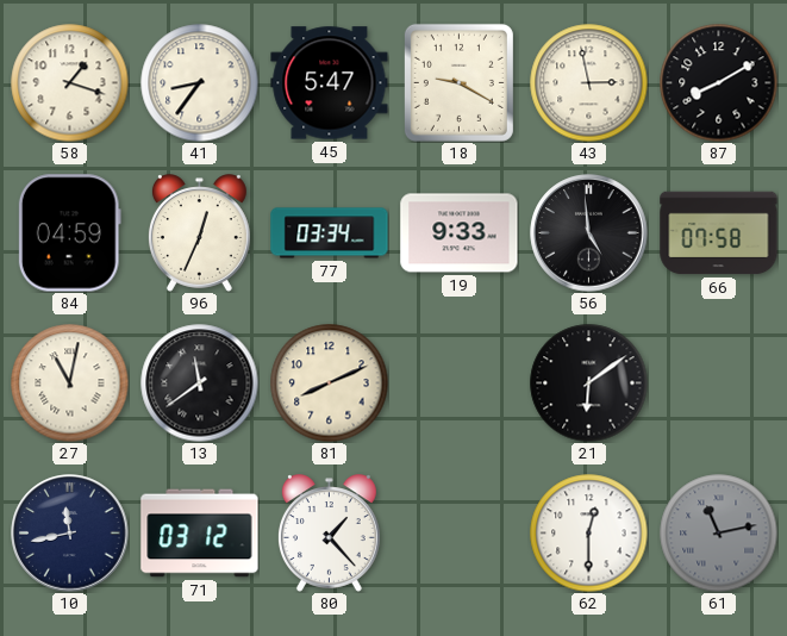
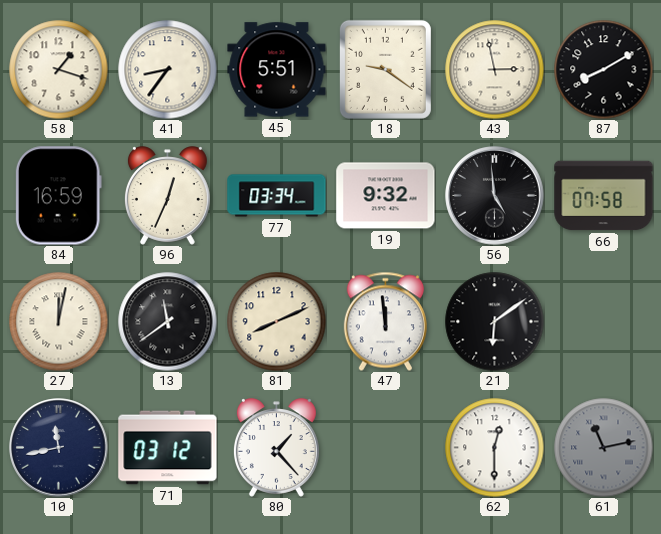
45: 5:47 -> 5:51
18: 9:20 -> 9:21
84: 04:59 -> 16:59
19: 9:33 -> 9:32
27: 11:02 -> 12:02
47: none -> 11:59
